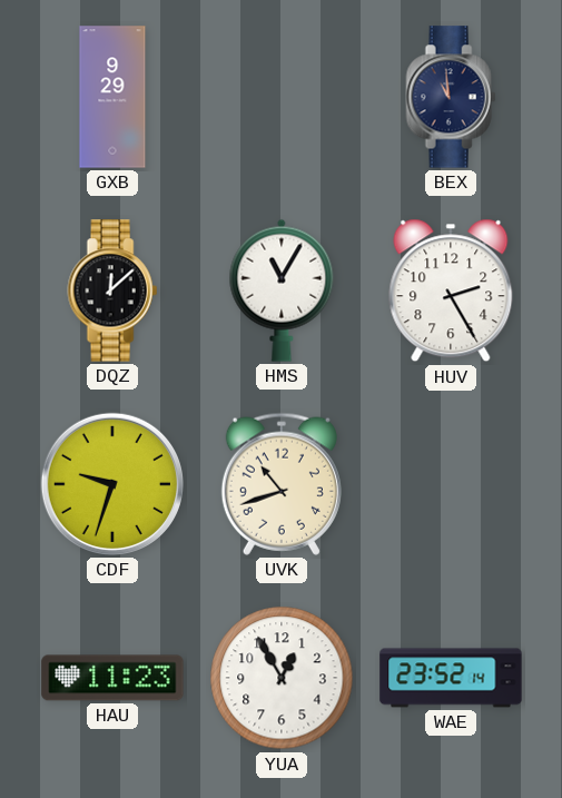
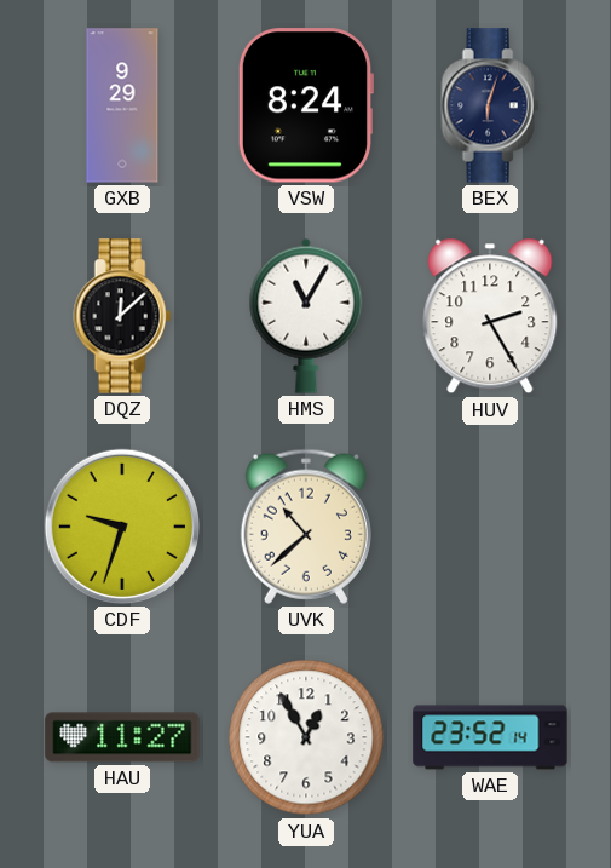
VSW: none -> 8:24
BEX: 10:59 -> 6:03
UVK: 10:42 -> 10:38
HAU: 11:23 -> 11:27
